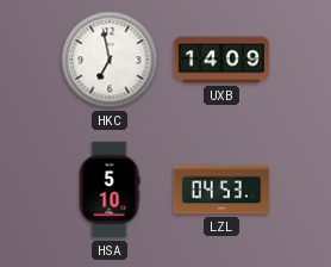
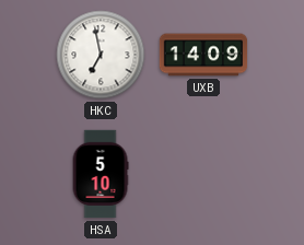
LZL: 04:53 -> none
